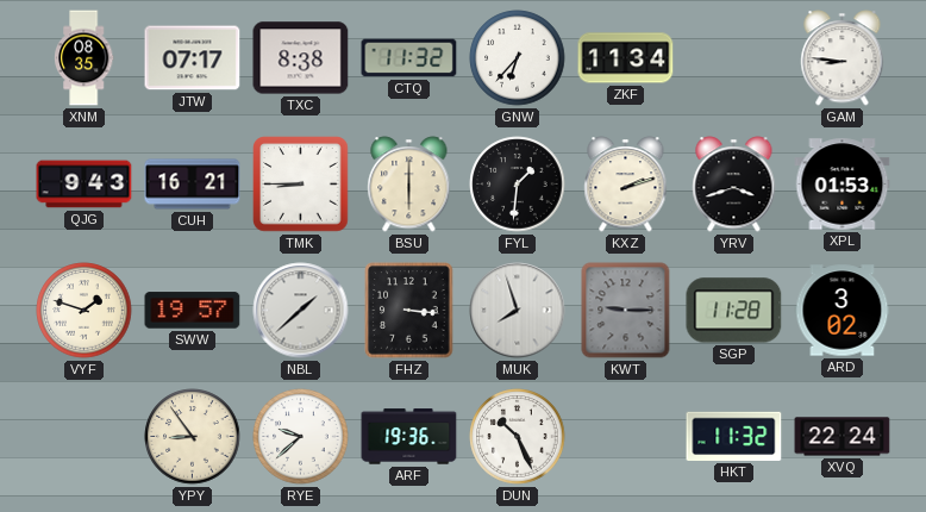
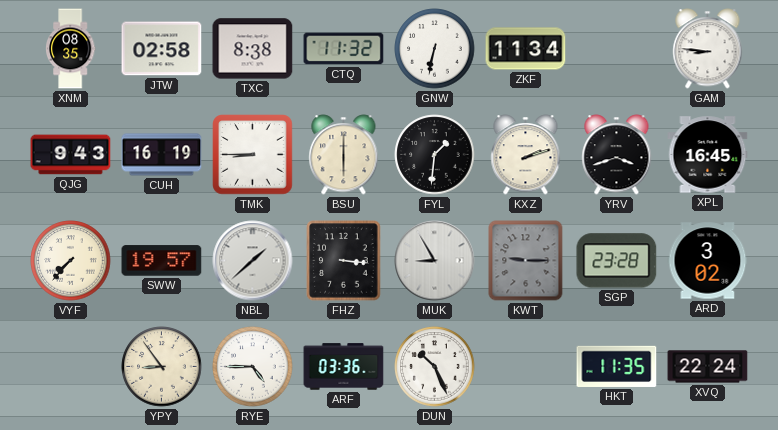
JTW: 07:17 -> 02:58
GNW: 6:37 -> 6:32
CUH: 16:21 -> 16:19
XPL: 01:53 -> 16:45
VYF: 1:48 -> 7:37
MUK: 7:57 -> 8:55
SGP: 11:28 -> 23:28
RYE: 9:38 -> 4:45
ARF: 19:36 -> 03:36
HKT: 11:32 -> 11:35
